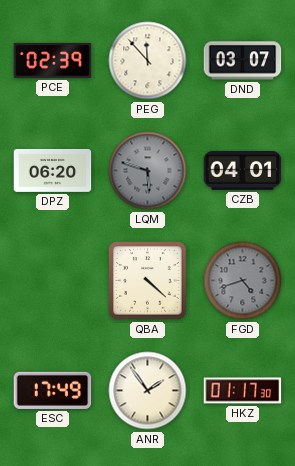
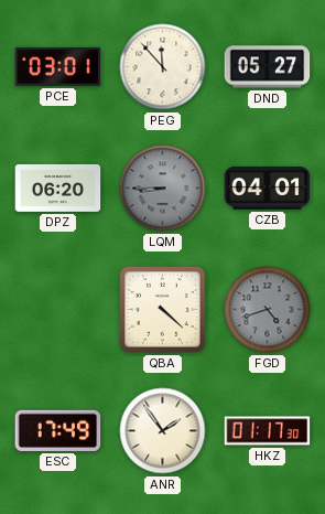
PCE: 02:39 -> 03:01
DND: 03:07 -> 05:27
LQM: 5:48 -> 8:45
